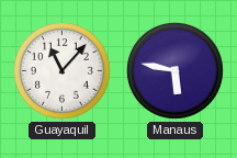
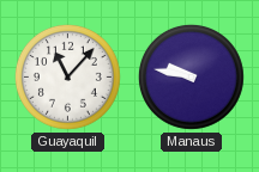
Manaus: 5:47 -> 9:47
